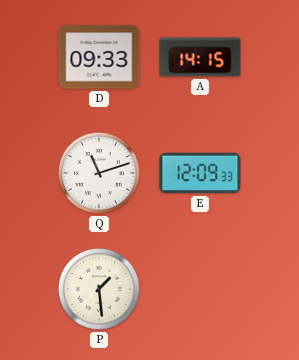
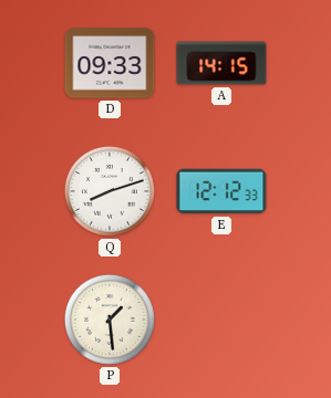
Q: 11:12 -> 8:12
E: 12:09 -> 12:12
